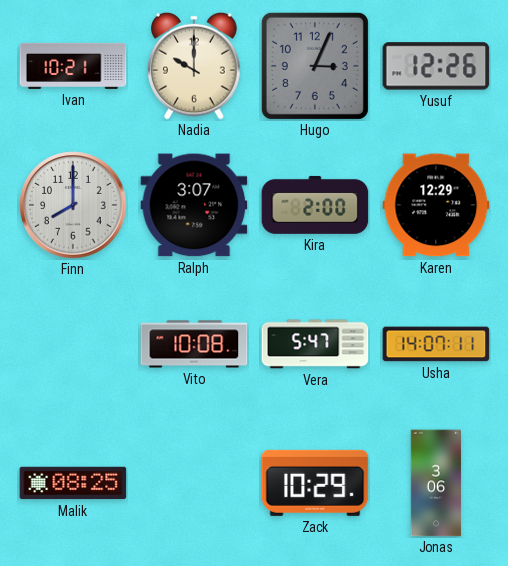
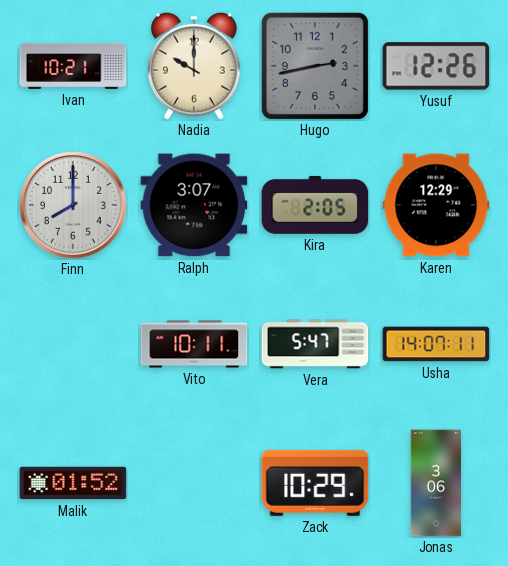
Hugo: 3:04 -> 2:43
Kira: 2:00 -> 2:05
Vito: 10:08 -> 10:11
Malik: 08:25 -> 01:52
